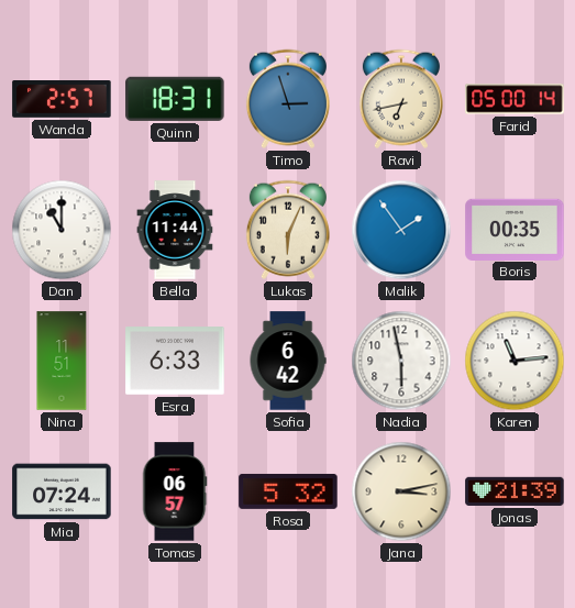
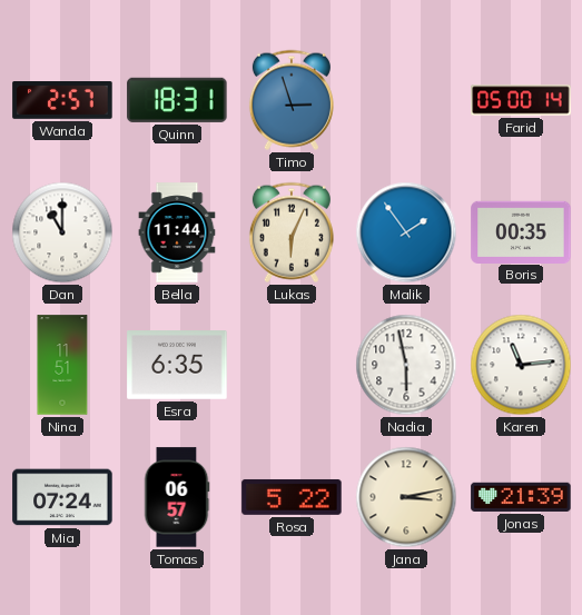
Ravi: 6:43 -> none
Esra: 6:33 -> 6:35
Sofia: 6:42 -> none
Rosa: 5:32 -> 5:22
